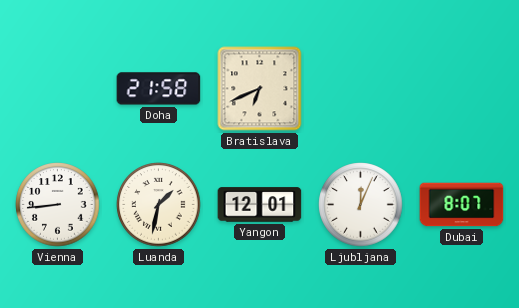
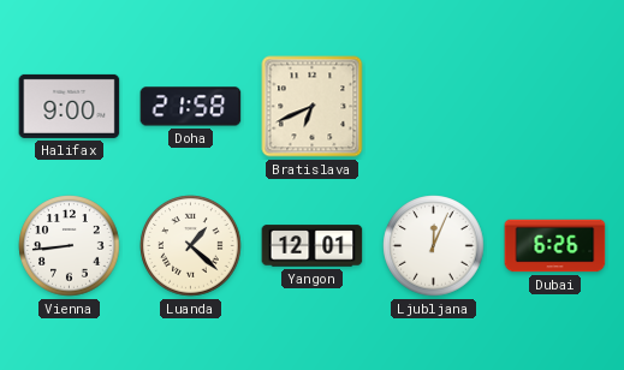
Halifax: none -> 9:00
Luanda: 1:32 -> 1:22
Dubai: 8:07 -> 6:26
